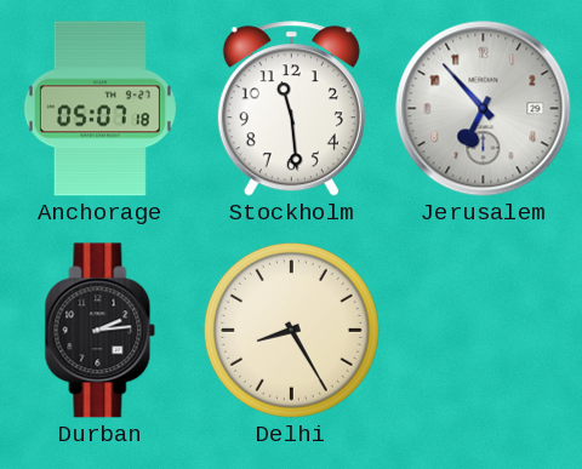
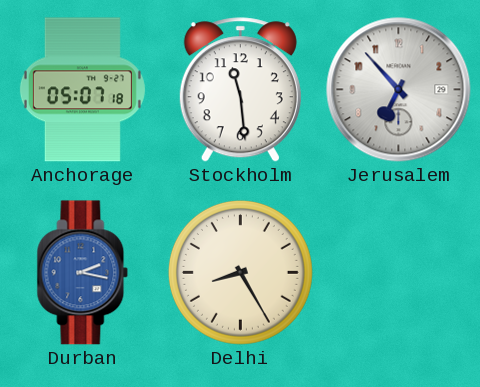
Durban: 2:14 -> 2:17
Durban dial: black -> blue
